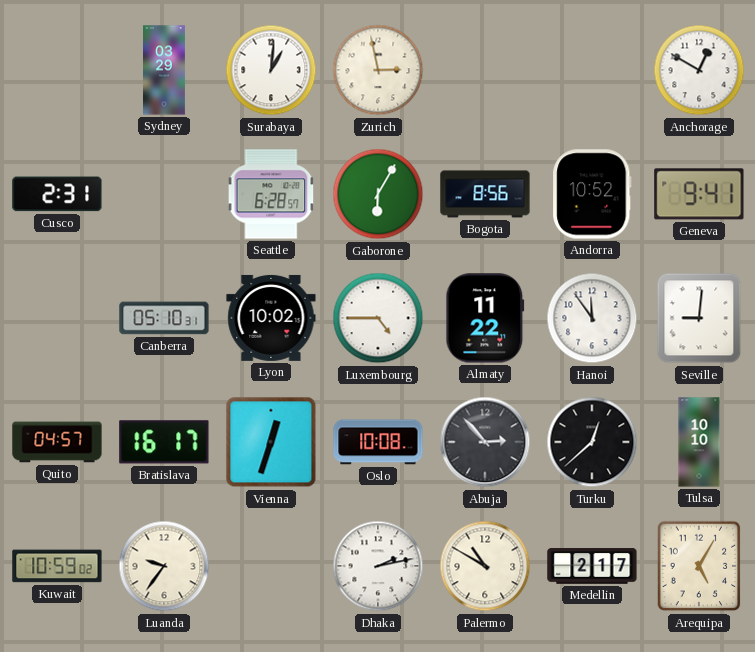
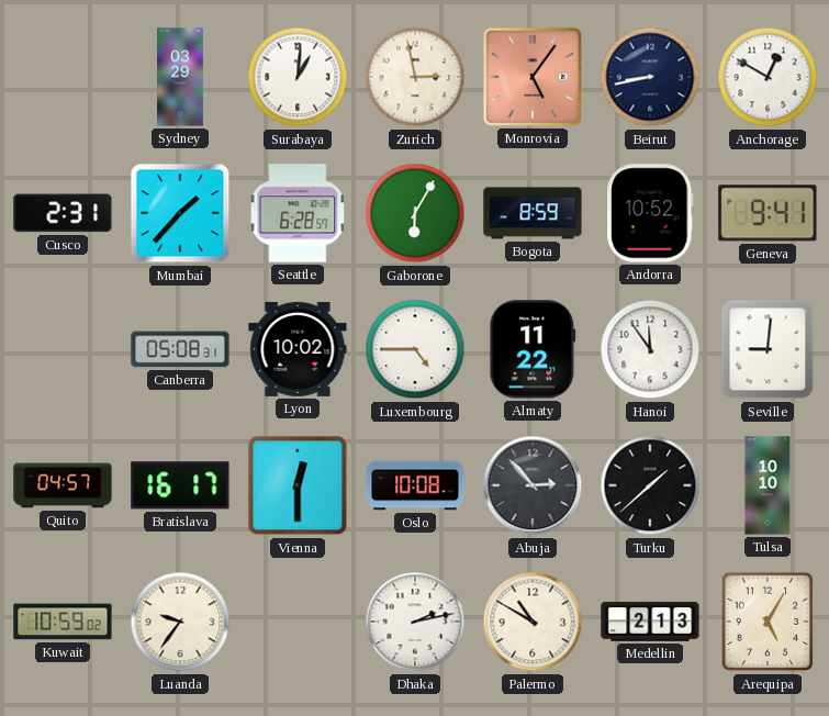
Monrovia: none -> 5:06
Beirut: none -> 8:43
Mumbai: none -> 1:37
Bogota: 8:56 -> 8:59
Canberra: 05:10 -> 05:08
Vienna: 12:33 -> 12:30
Turku: 12:38 -> 1:38
Medellin: 2:17 -> 2:13
